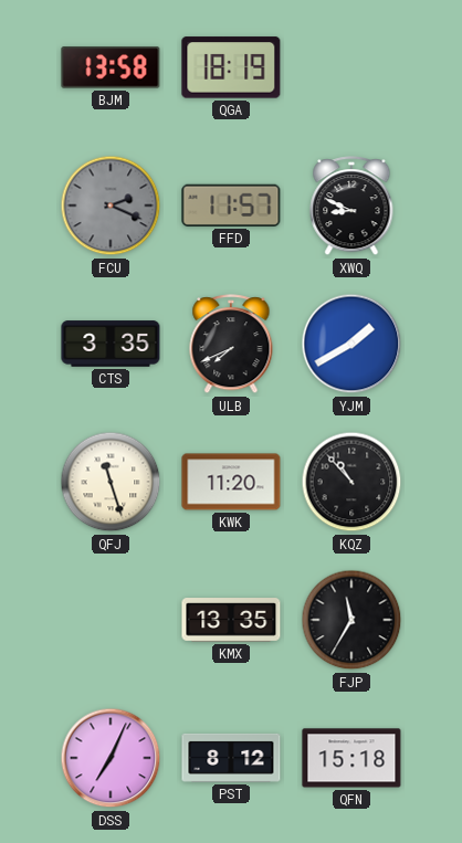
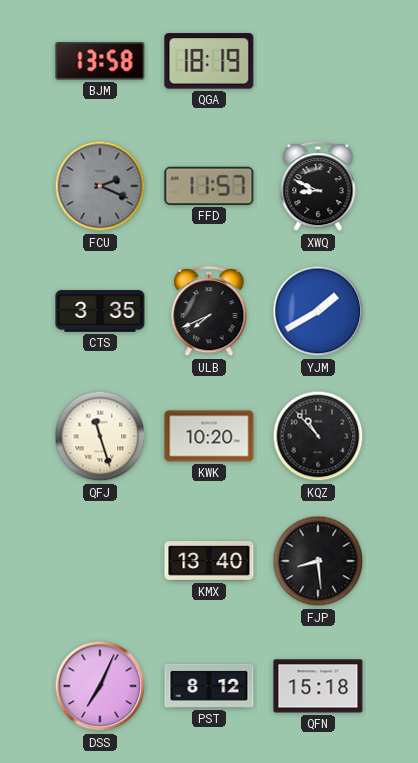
KWK: 11:20 -> 10:20
KMX: 13:35 -> 13:40
FJP: 11:35 -> 8:29
